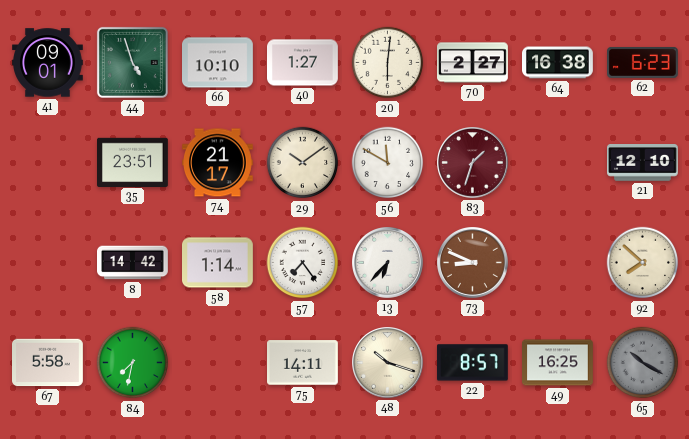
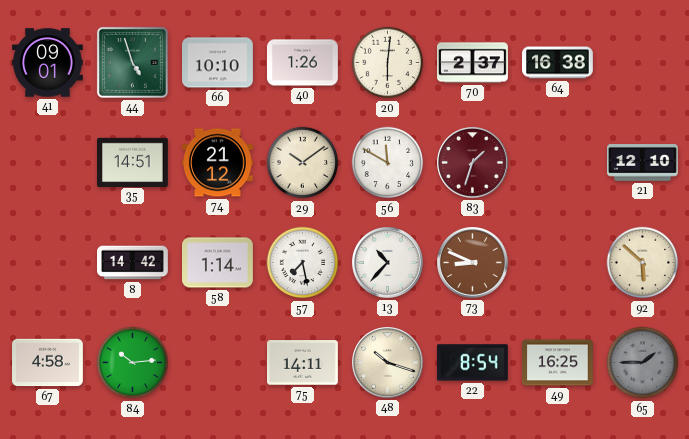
40: 1:27 -> 1:26
70: 2:27 -> 2:37
62: 6:23 -> none
35: 23:51 -> 14:51
74: 21:17 -> 21:12
57: 7:24 -> 7:28
13: 6:37 -> 10:37
92: 7:52 -> 5:52
67: 5:58 -> 4:58
84: 7:32 -> 10:14
22: 8:57 -> 8:54
65: 10:20 -> 1:45
